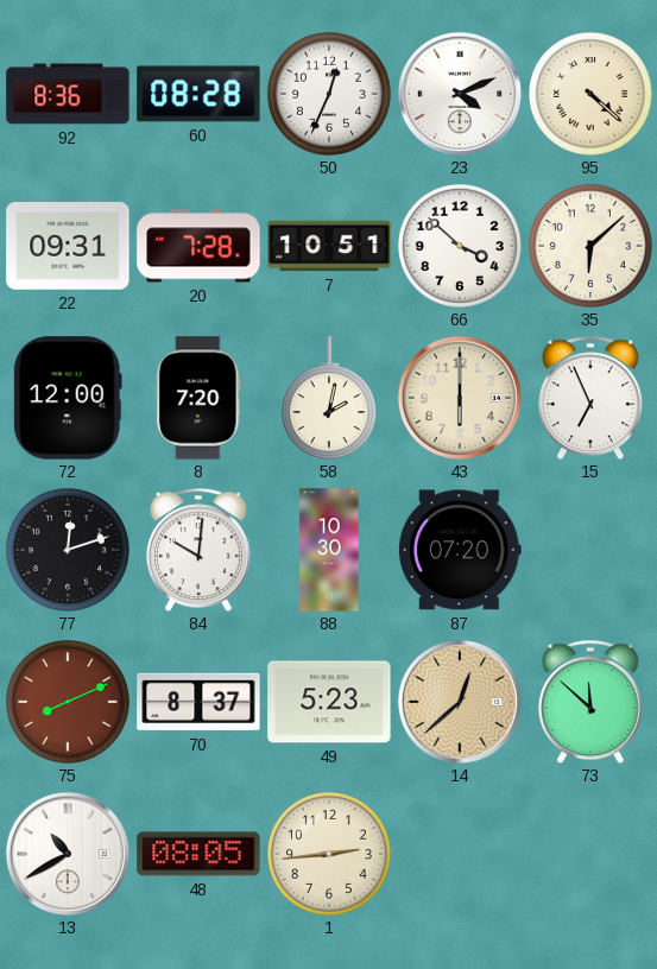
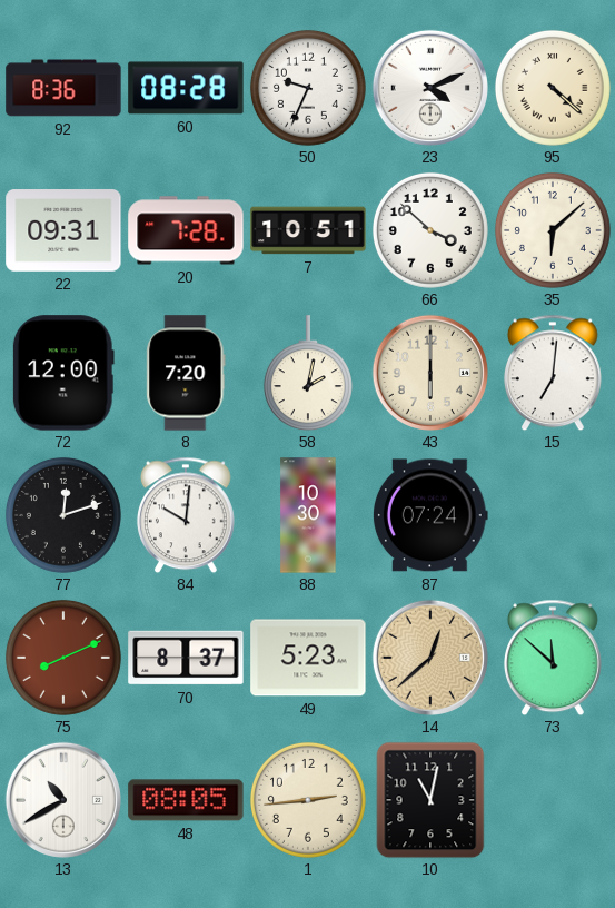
50: 12:34 -> 9:34
15: 6:56 -> 7:01
87: 07:20 -> 07:24
10: none -> 11:02
